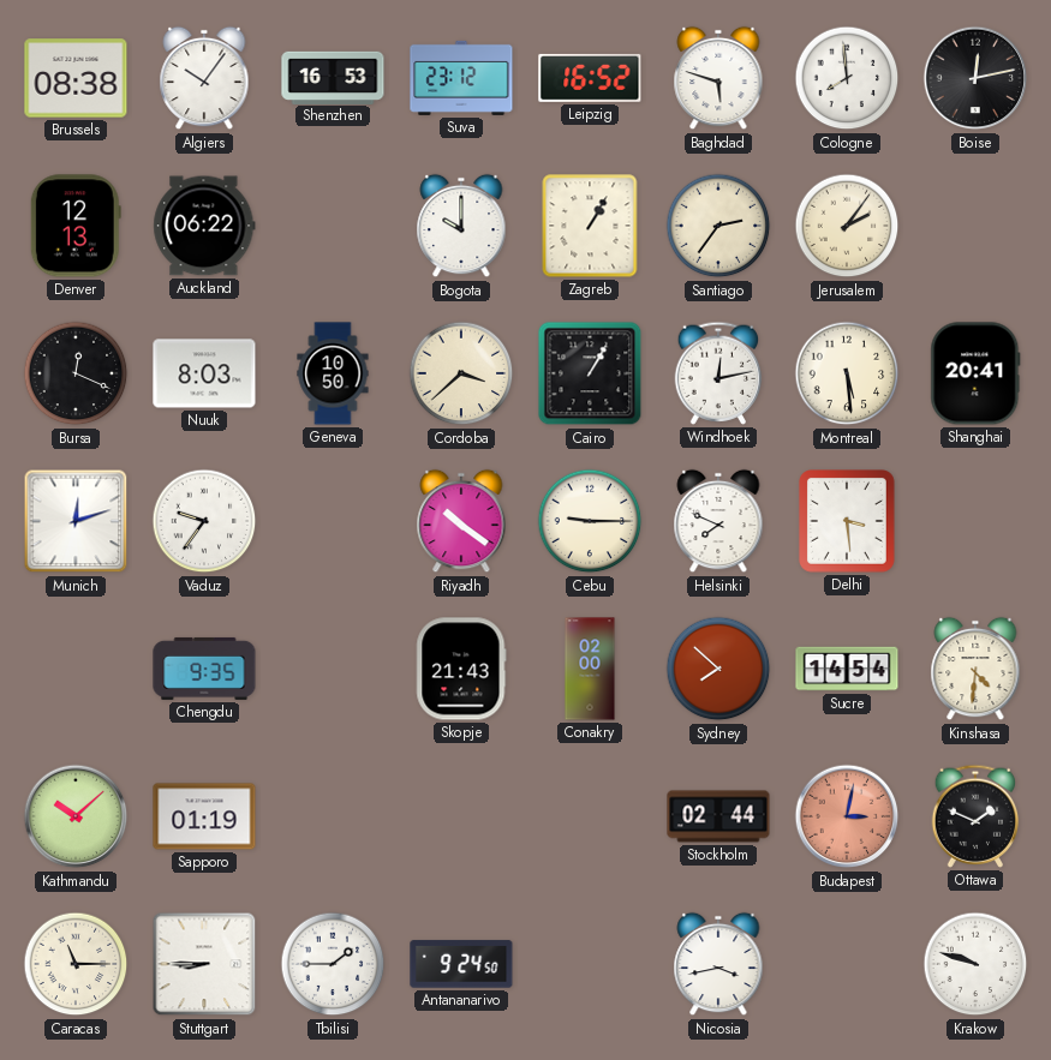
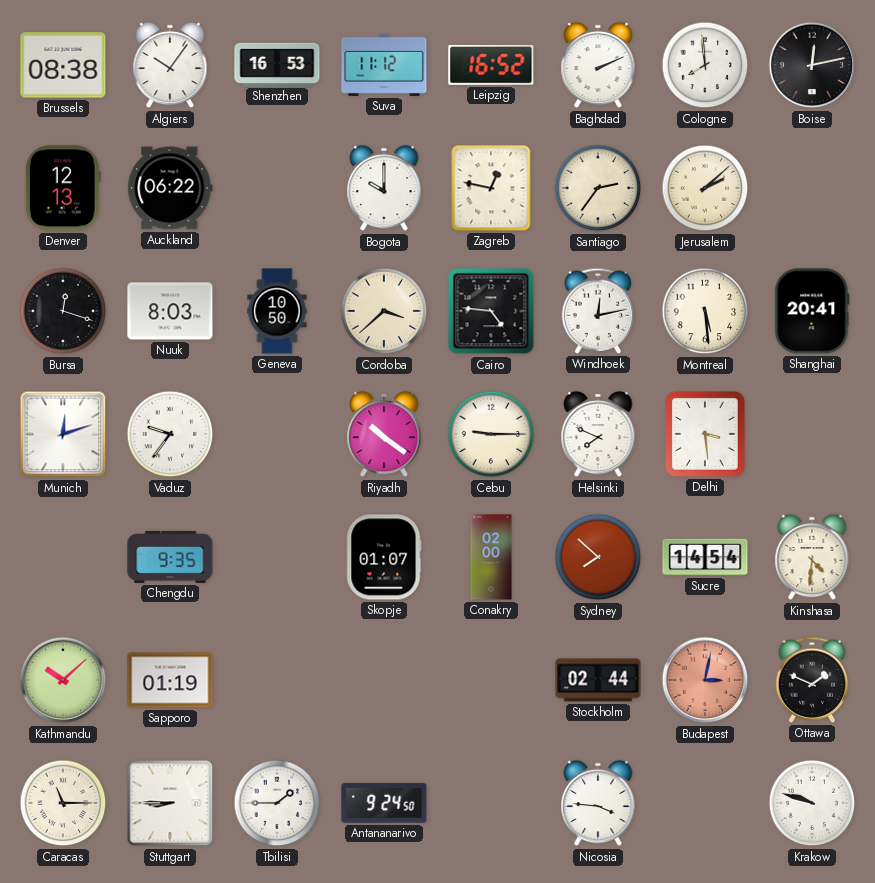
Suva: 23:12 -> 11:12
Baghdad: 5:48 -> 2:11
Zagreb: 1:05 -> 12:47
Jerusalem: 2:06 -> 2:08
Bursa: 12:19 -> 12:18
Cairo: 1:05 -> 4:46
Skopje: 21:43 -> 01:07
Nicosia: 3:43 -> 3:46
